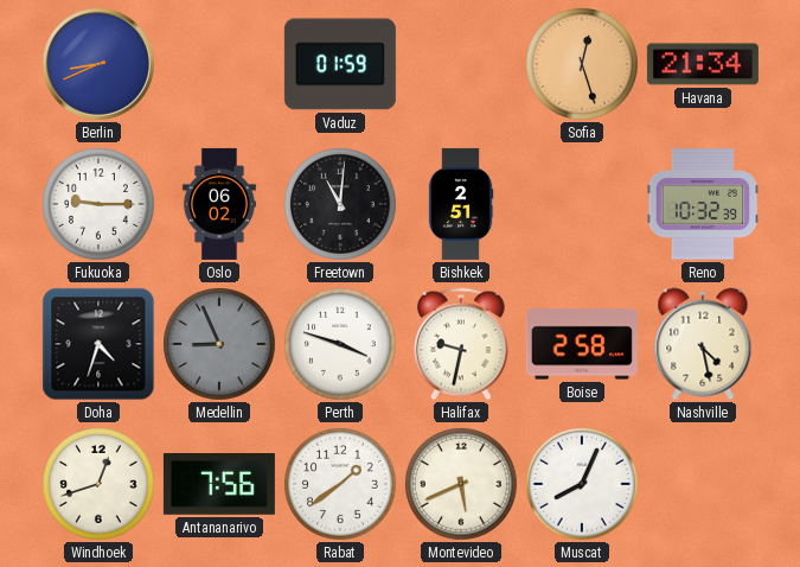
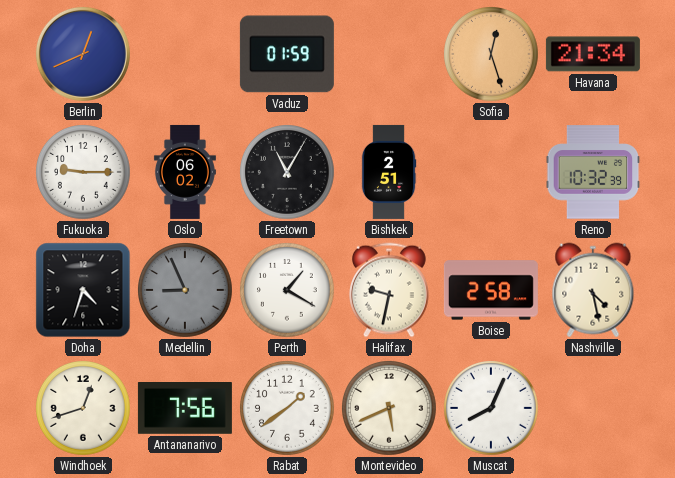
Berlin: 8:41 -> 12:41
Freetown: 11:01 -> 11:05
Perth: 3:48 -> 1:20
